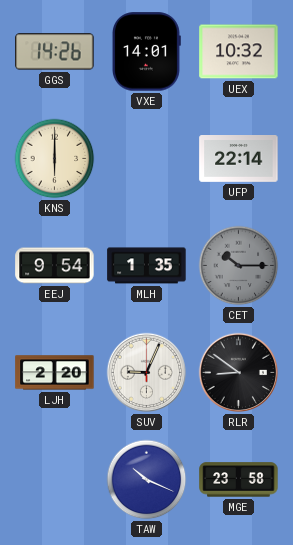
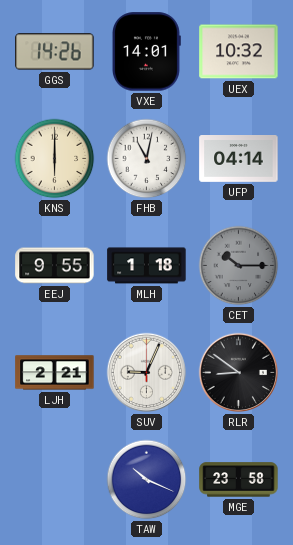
FHB: none -> 11:02
UFP: 22:14 -> 04:14
EEJ: 9:54 -> 9:55
MLH: 1:35 -> 1:18
LJH: 2:20 -> 2:21
